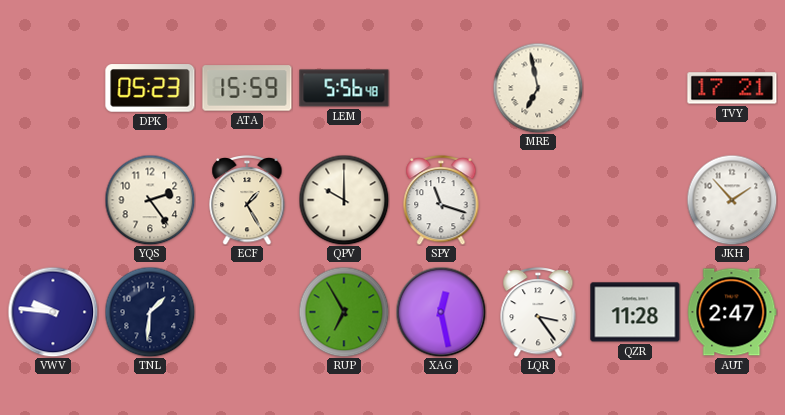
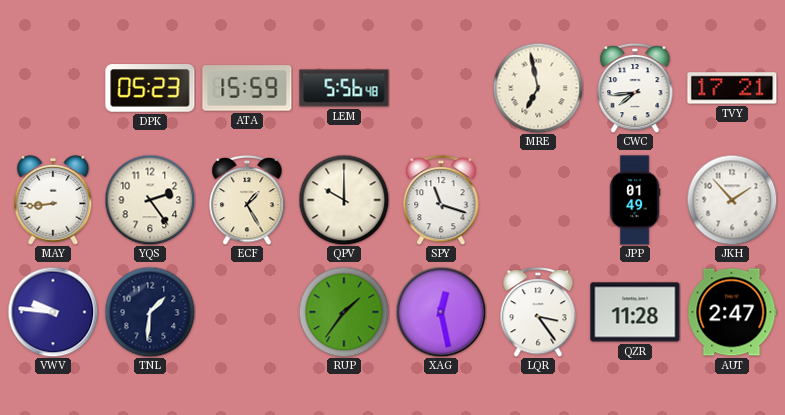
CWC: none -> 7:44
MAY: none -> 8:44
JPP: none -> 01:49
RUP: 6:55 -> 1:36
